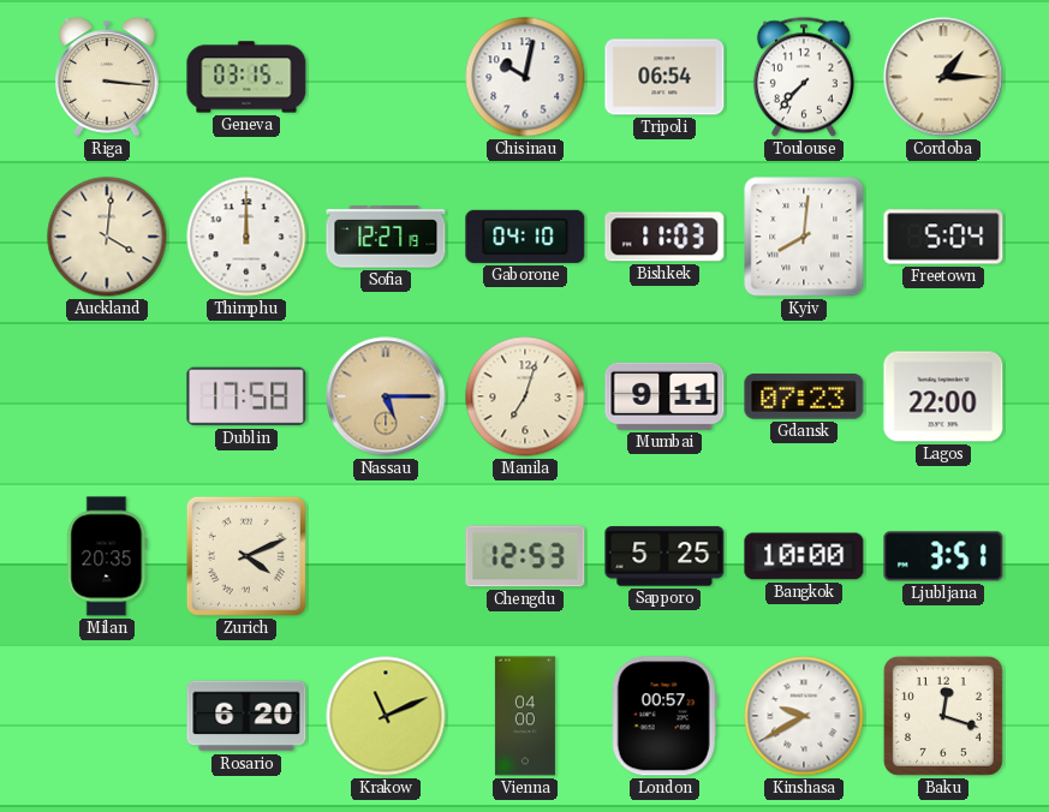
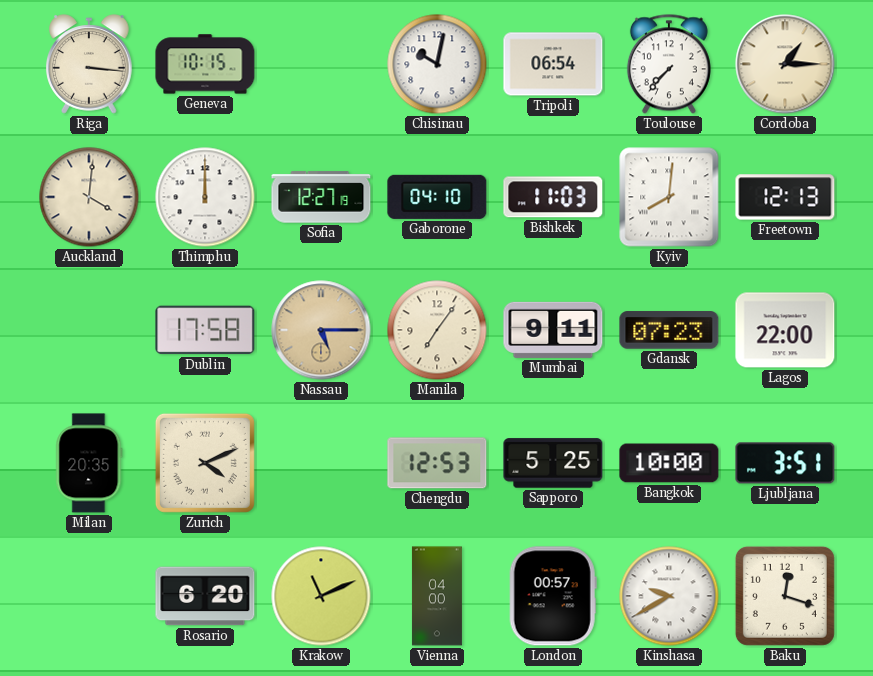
Geneva: 03:15 -> 10:15
Freetown: 5:04 -> 12:13
Manila: 7:03 -> 7:06
